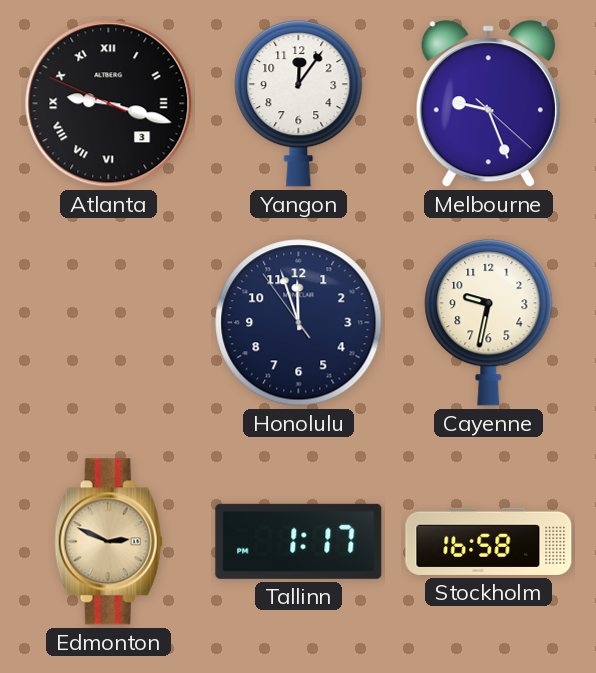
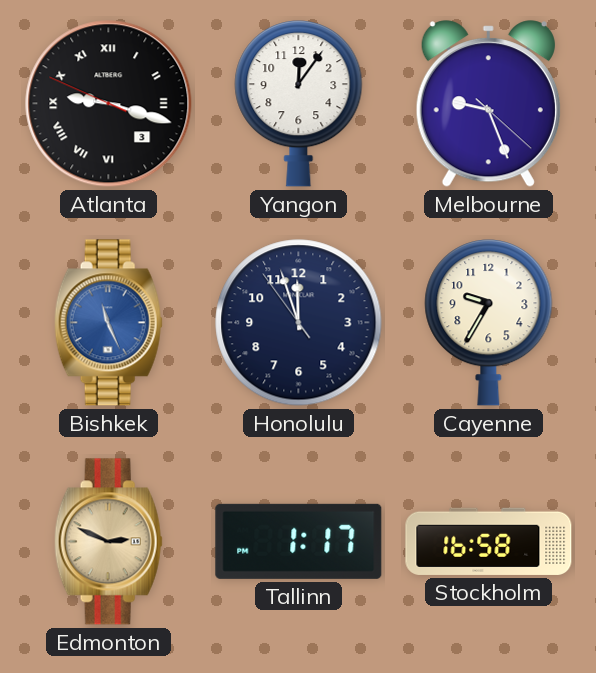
Bishkek: none -> 11:26
Cayenne: 9:32 -> 9:35
